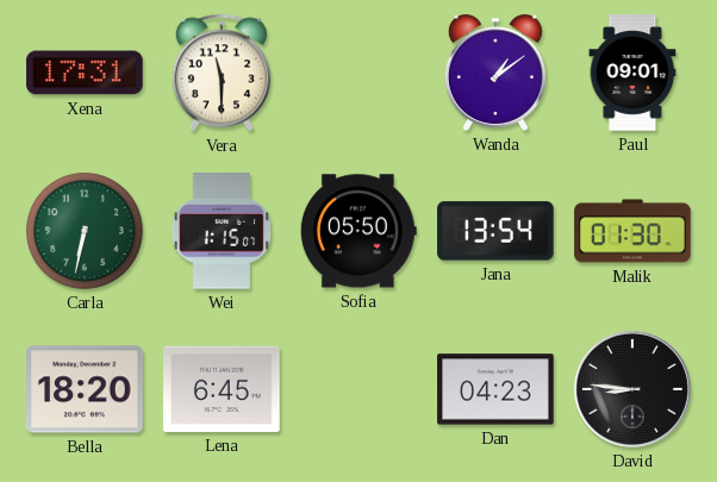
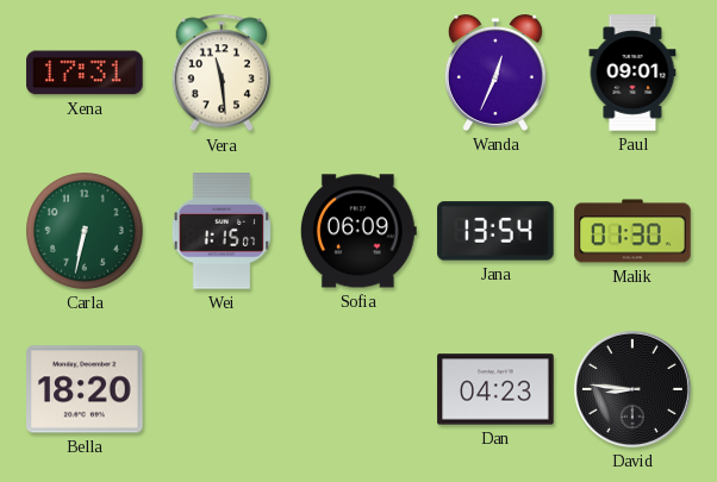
Vera: 11:30 -> 11:29
Wanda: 1:09 -> 12:34
Sofia: 05:50 -> 06:09
Lena: 6:45 -> none
